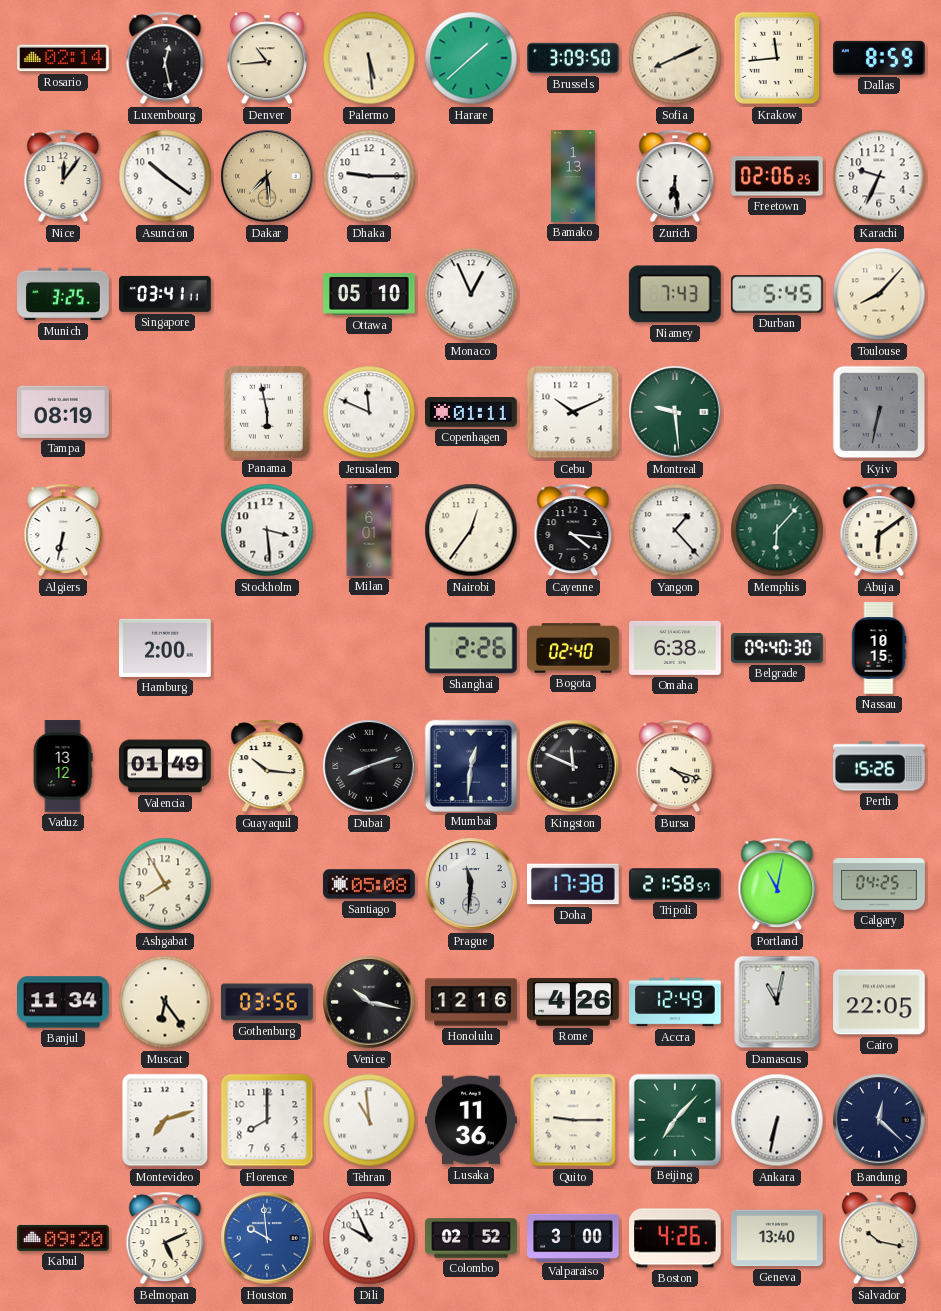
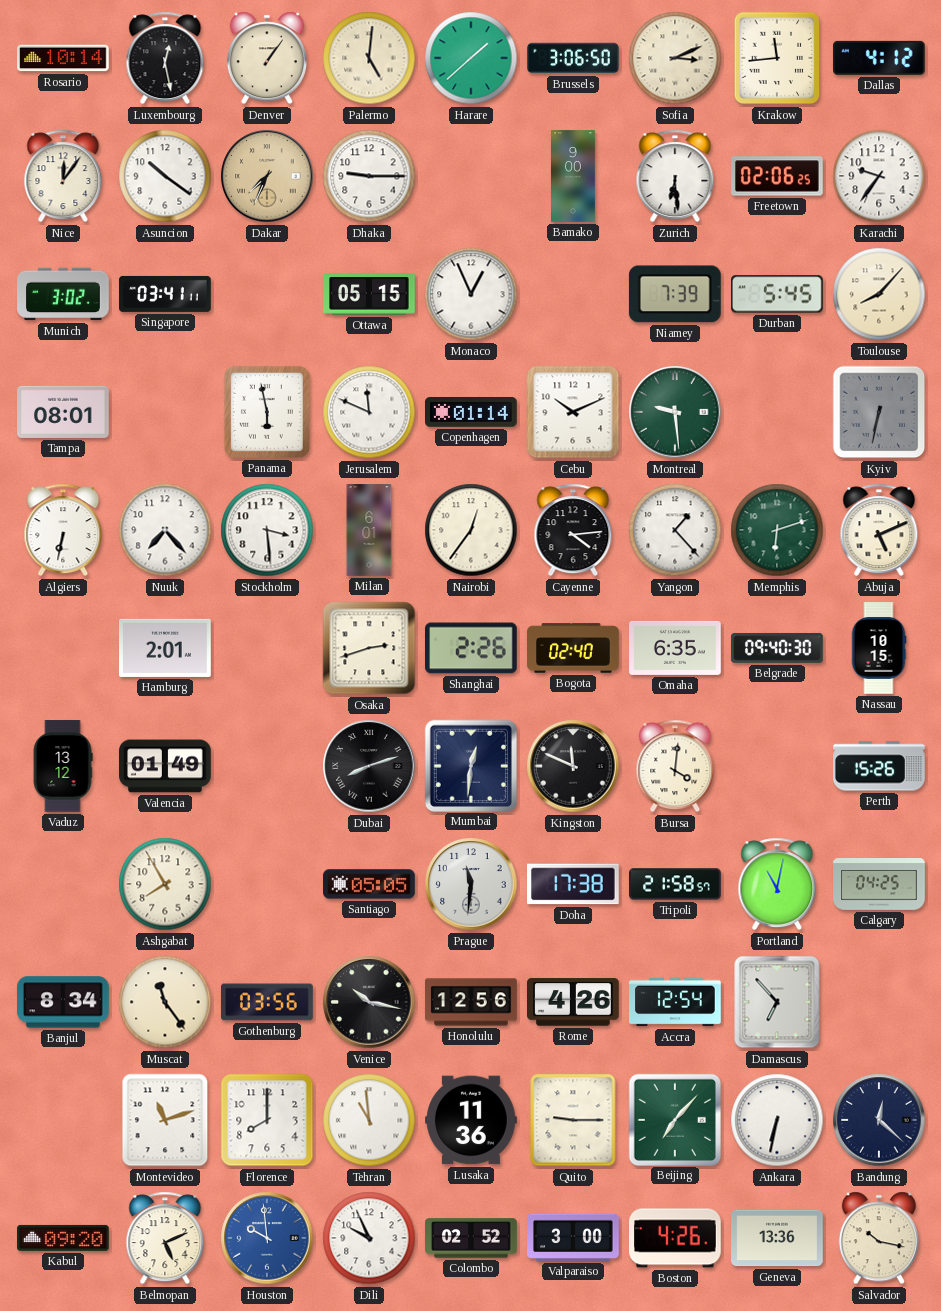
Rosario: 02:14 -> 10:14
Denver: 10:44 -> 1:06
Palermo: 5:29 -> 5:01
Brussels: 3:09 -> 3:06
Sofia: 8:11 -> 3:11
Dallas: 8:59 -> 4:12
Dakar: 7:29 -> 7:34
Bamako: 1:13 -> 9:00
Karachi: 9:34 -> 9:36
Munich: 3:25 -> 3:02
Ottawa: 05:10 -> 05:15
Niamey: 7:43 -> 7:39
Tampa: 08:19 -> 08:01
Copenhagen: 01:11 -> 01:14
Nuuk: none -> 7:23
Cayenne: 4:16 -> 4:14
Memphis: 6:07 -> 6:12
Abuja: 6:09 -> 5:11
Hamburg: 2:00 -> 2:01
Osaka: none -> 2:42
Omaha: 6:38 -> 6:35
Guayaquil: 10:16 -> none
Bursa: 4:18 -> 4:01
Santiago: 05:08 -> 05:05
Banjul: 11:34 -> 8:34
Muscat: 6:24 -> 11:24
Honolulu: 12:16 -> 12:56
Accra: 12:49 -> 12:54
Damascus: 11:02 -> 6:53
Cairo: 22:05 -> none
Montevideo: 7:12 -> 11:12
Geneva: 13:40 -> 13:36
